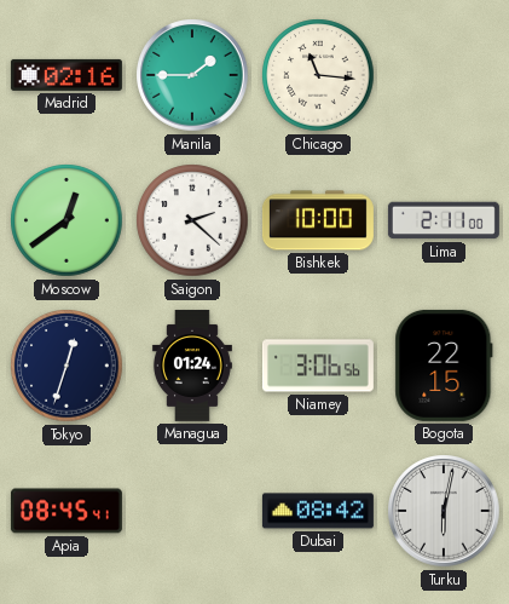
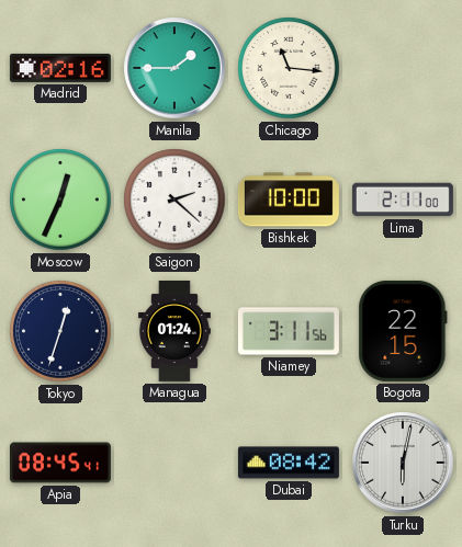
Moscow: 12:39 -> 12:34
Niamey: 3:06 -> 3:11
